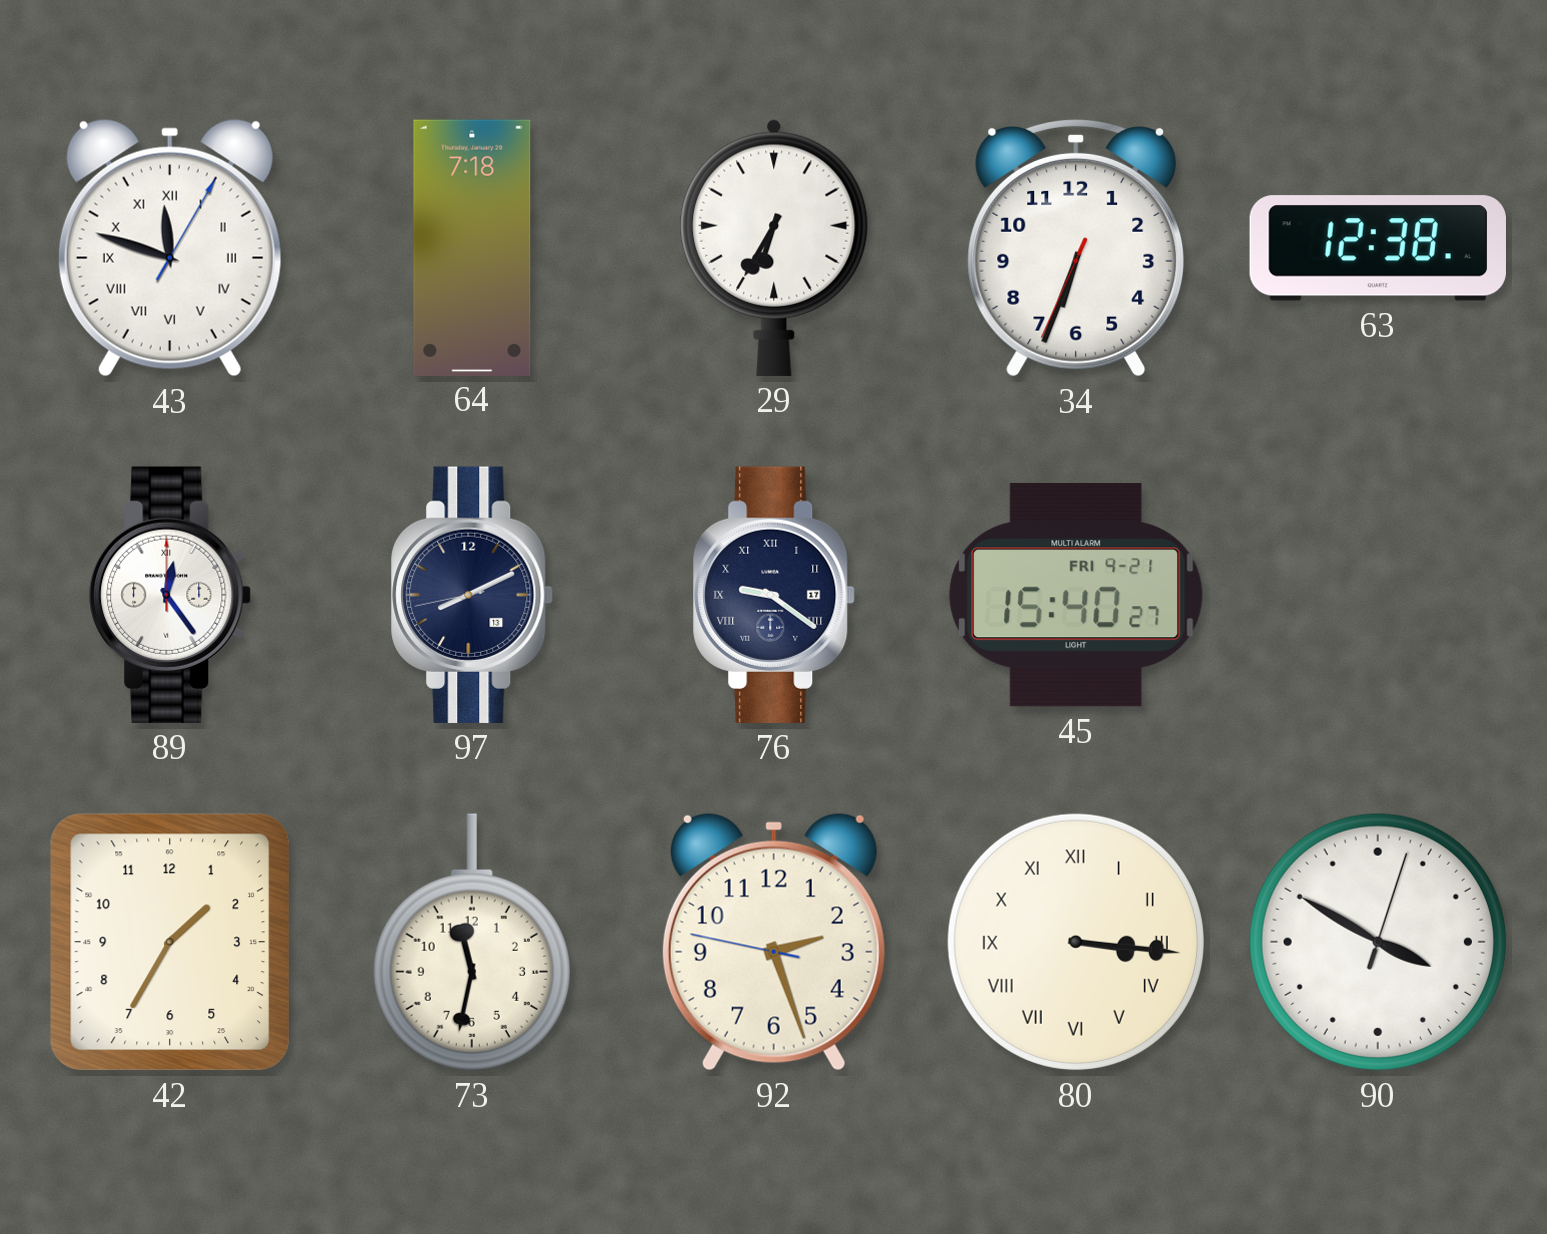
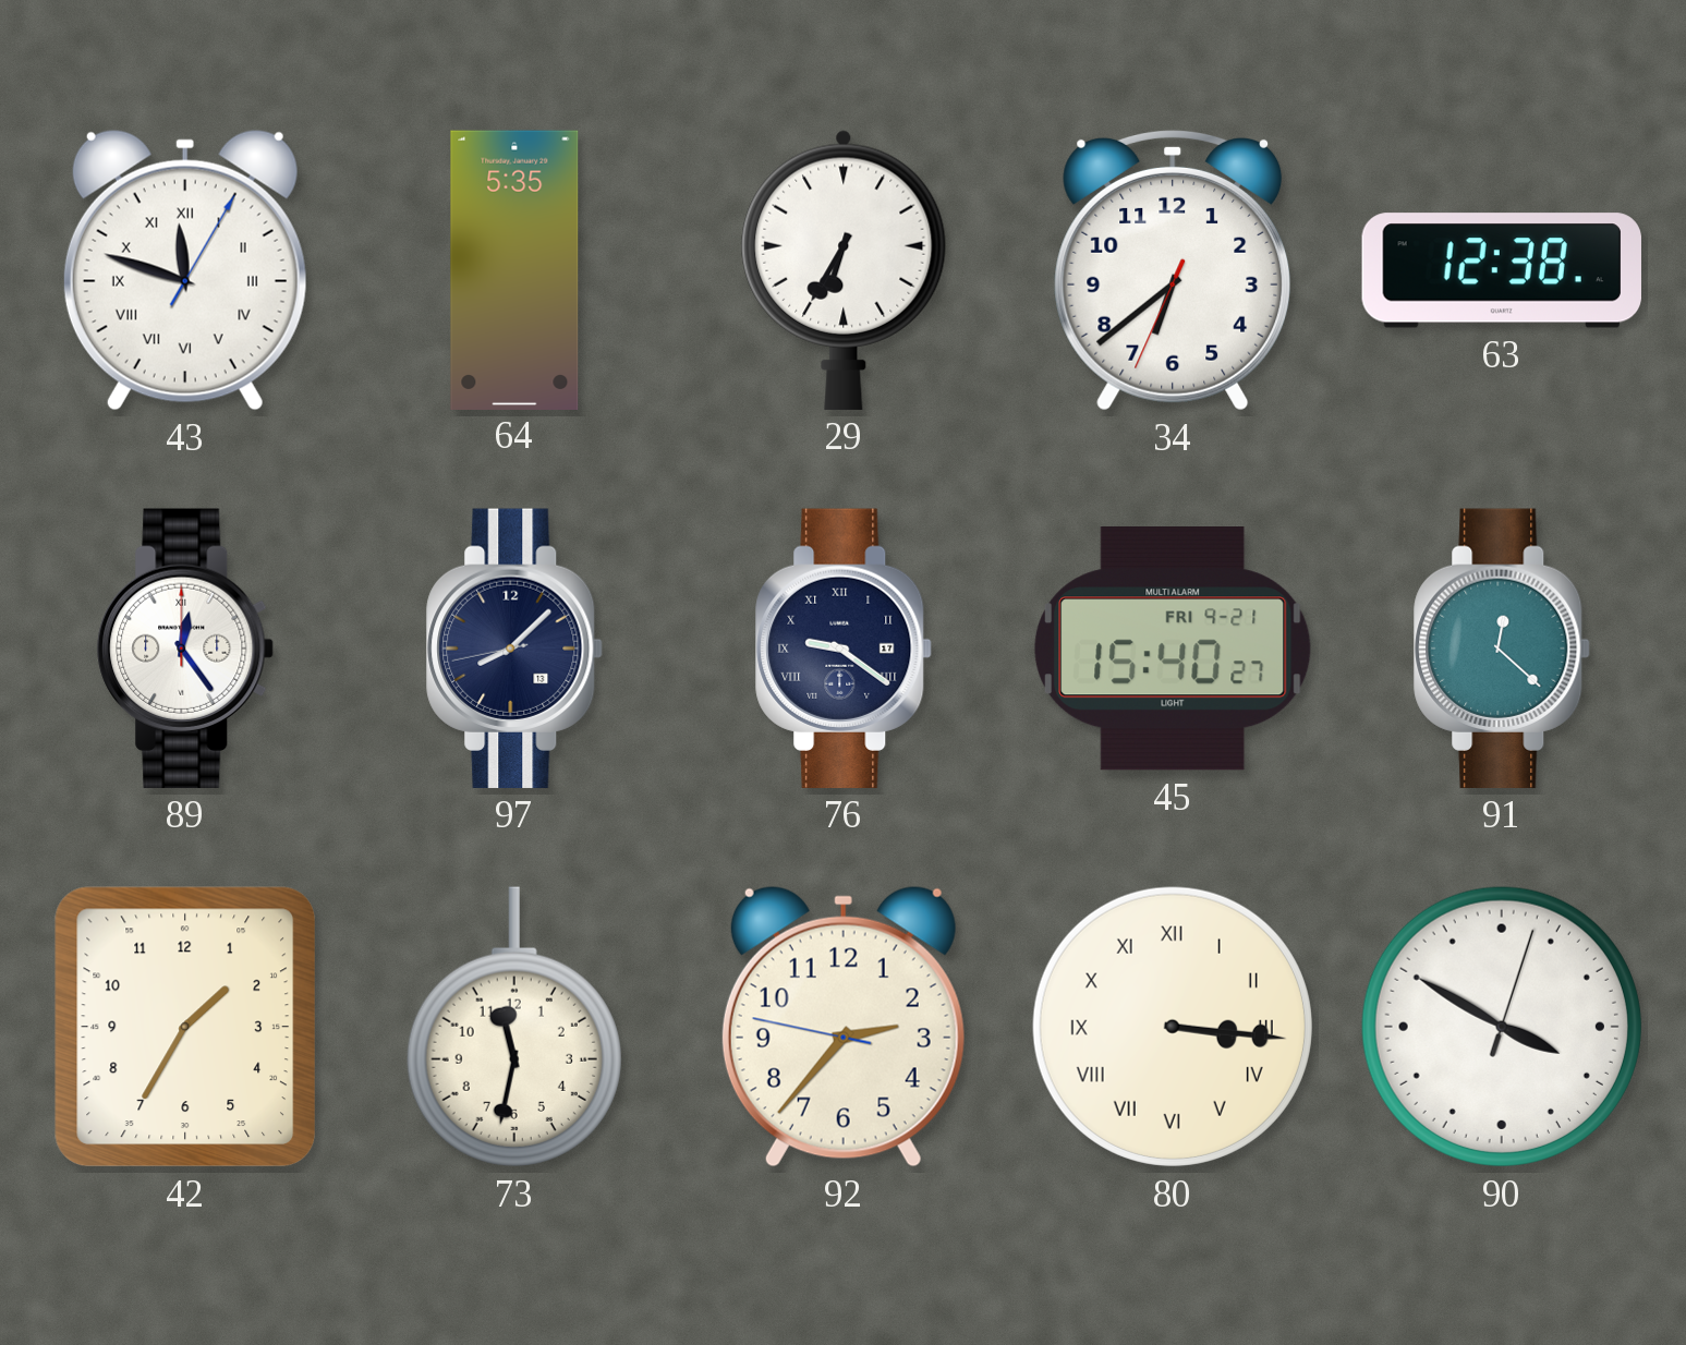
64: 7:18 -> 5:35
34: 6:33 -> 6:38
97: 8:10 -> 8:07
91: none -> 12:22
92: 2:26 -> 2:36
